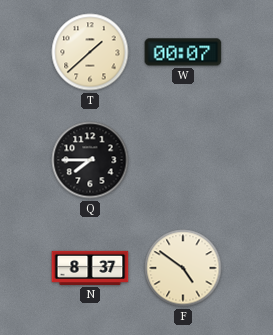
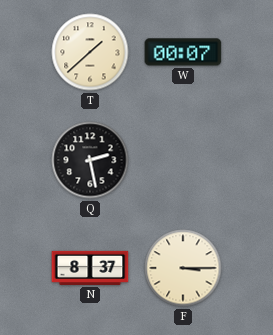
Q: 7:45 -> 2:28
F: 4:51 -> 3:15
